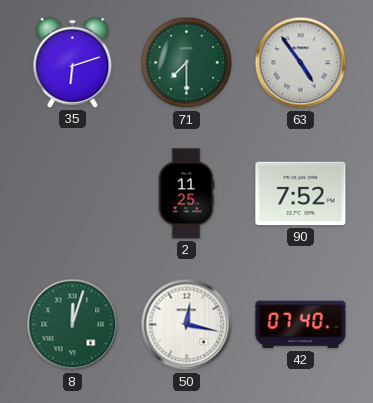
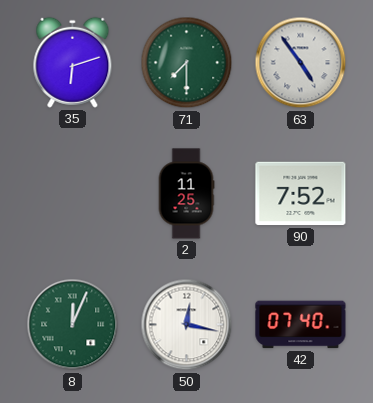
8: 12:03 -> 12:04
